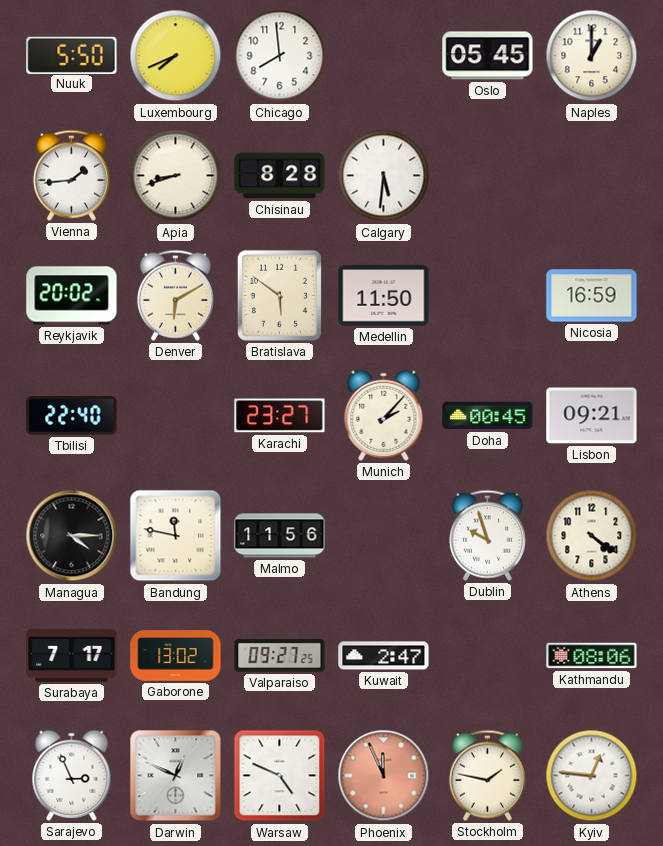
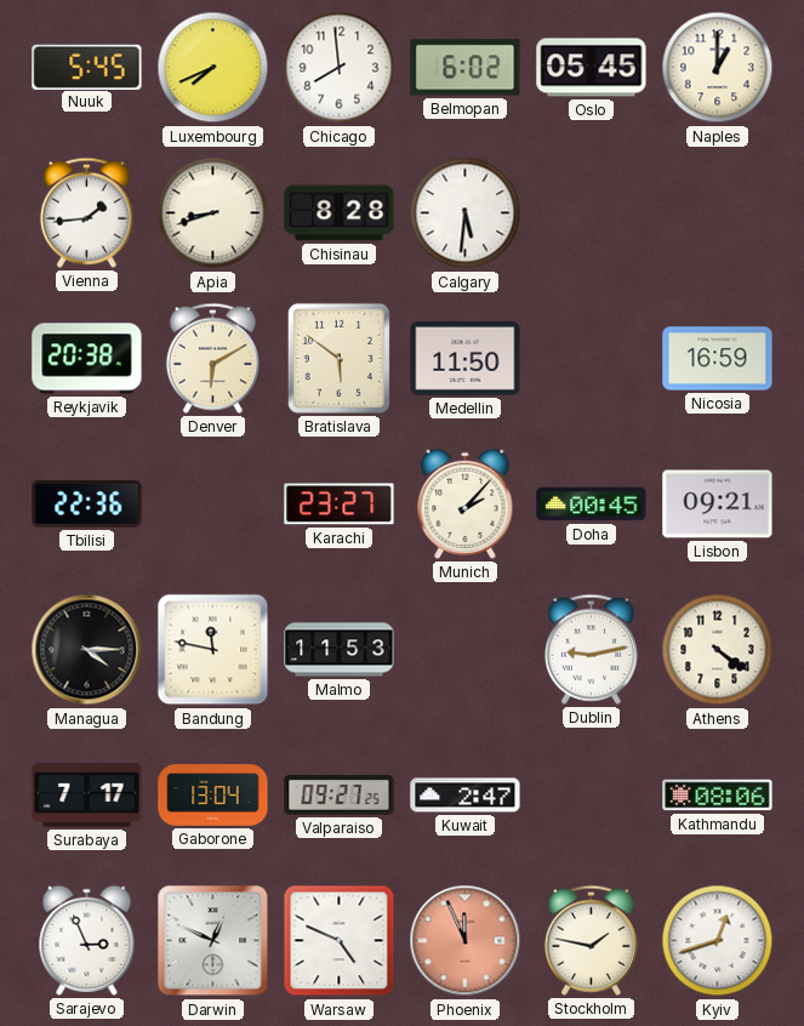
Nuuk: 5:50 -> 5:45
Belmopan: none -> 6:02
Reykjavik: 20:02 -> 20:38
Tbilisi: 22:40 -> 22:36
Malmo: 11:56 -> 11:53
Dublin: 9:57 -> 9:13
Gaborone: 13:02 -> 13:04
Kyiv: 12:46 -> 12:42
